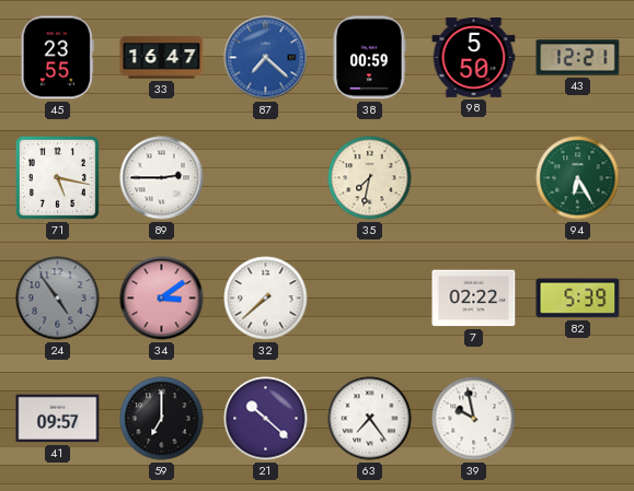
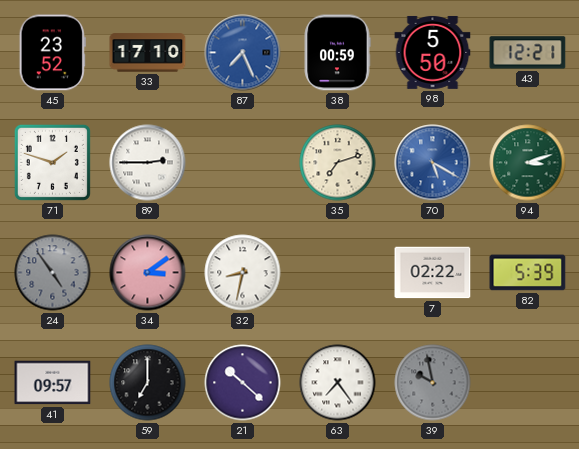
45: 23:55 -> 23:52
33: 16:47 -> 17:10
87: 7:22 -> 7:26
71: 5:17 -> 1:48
35: 7:32 -> 7:12
70: none -> 5:20
94: 6:25 -> 3:12
32: 7:38 -> 8:32
39 dial: white -> grey
